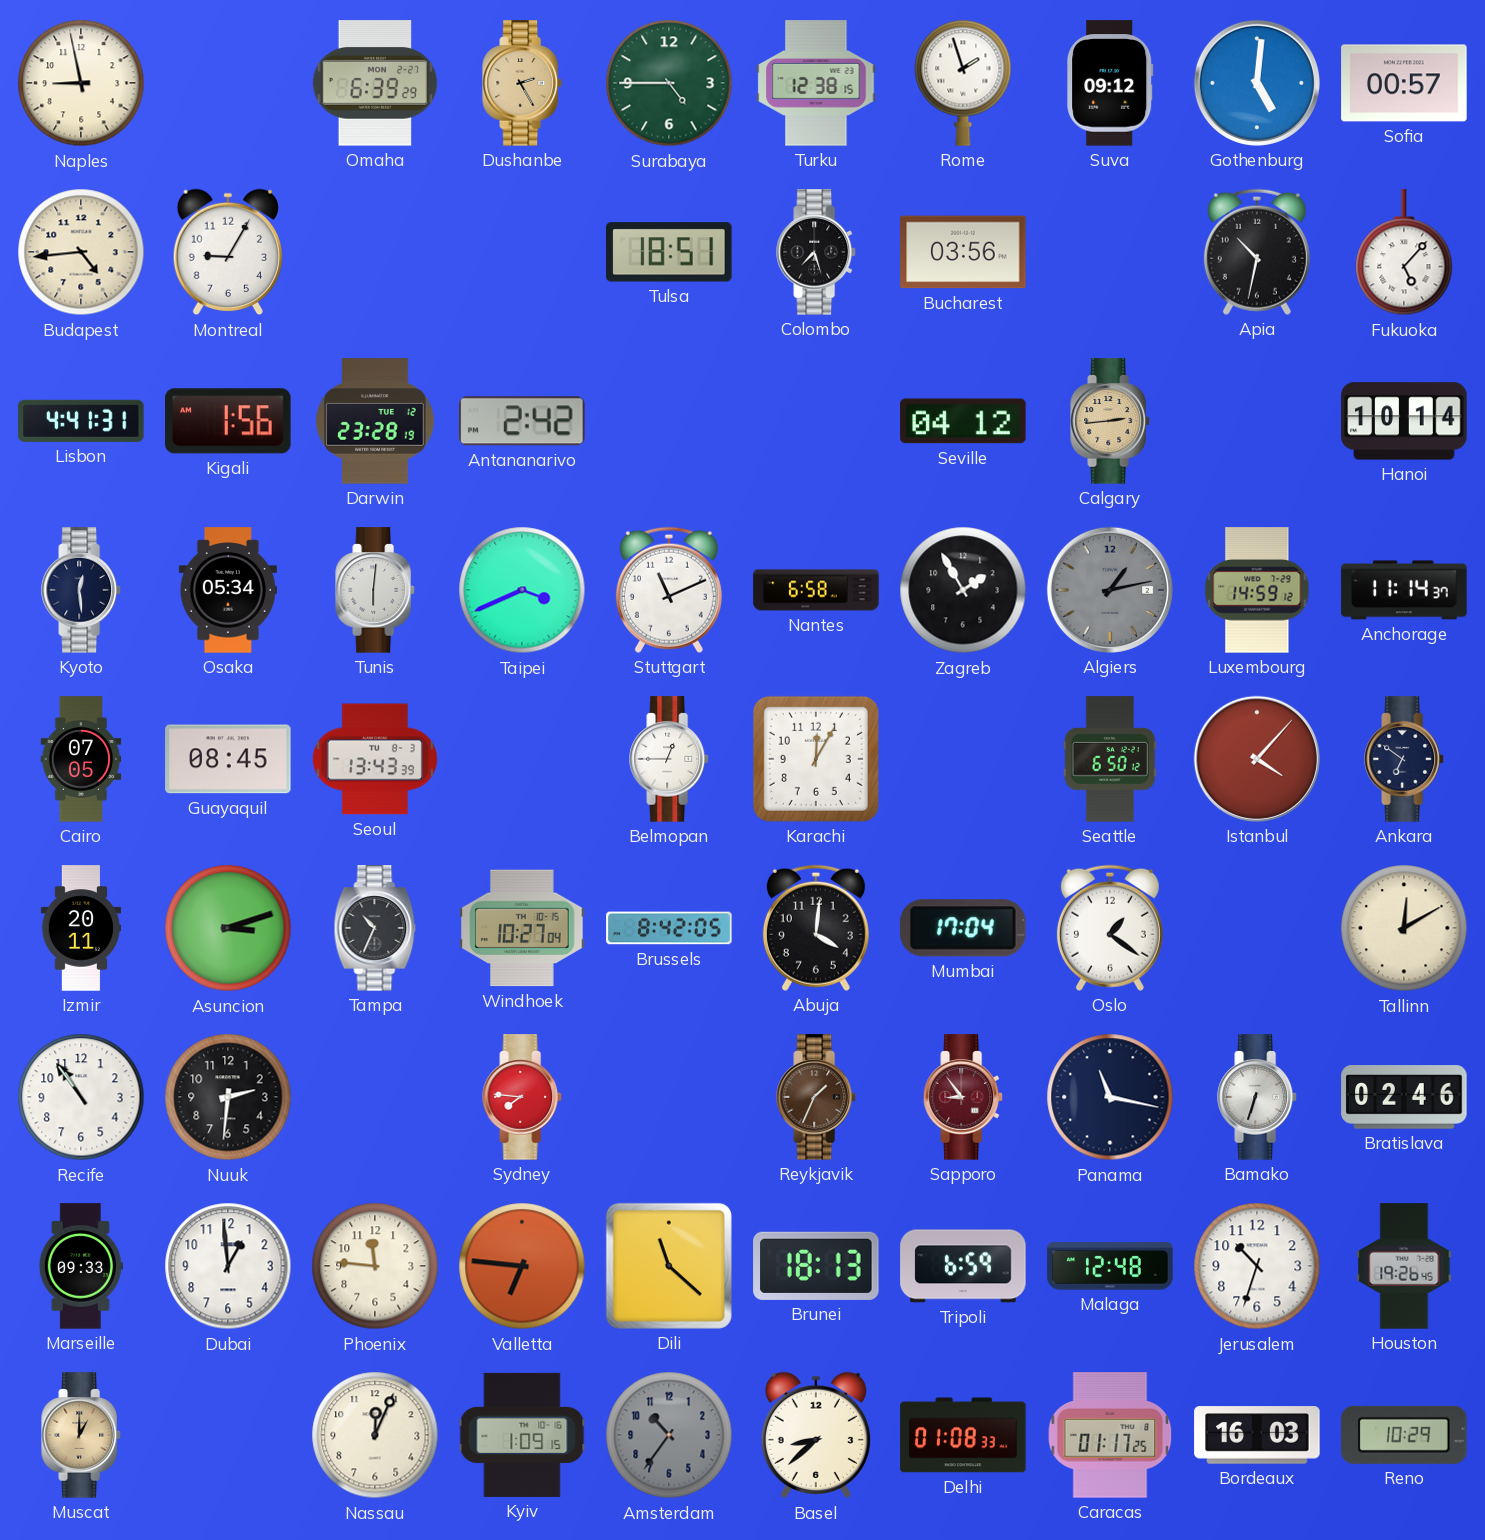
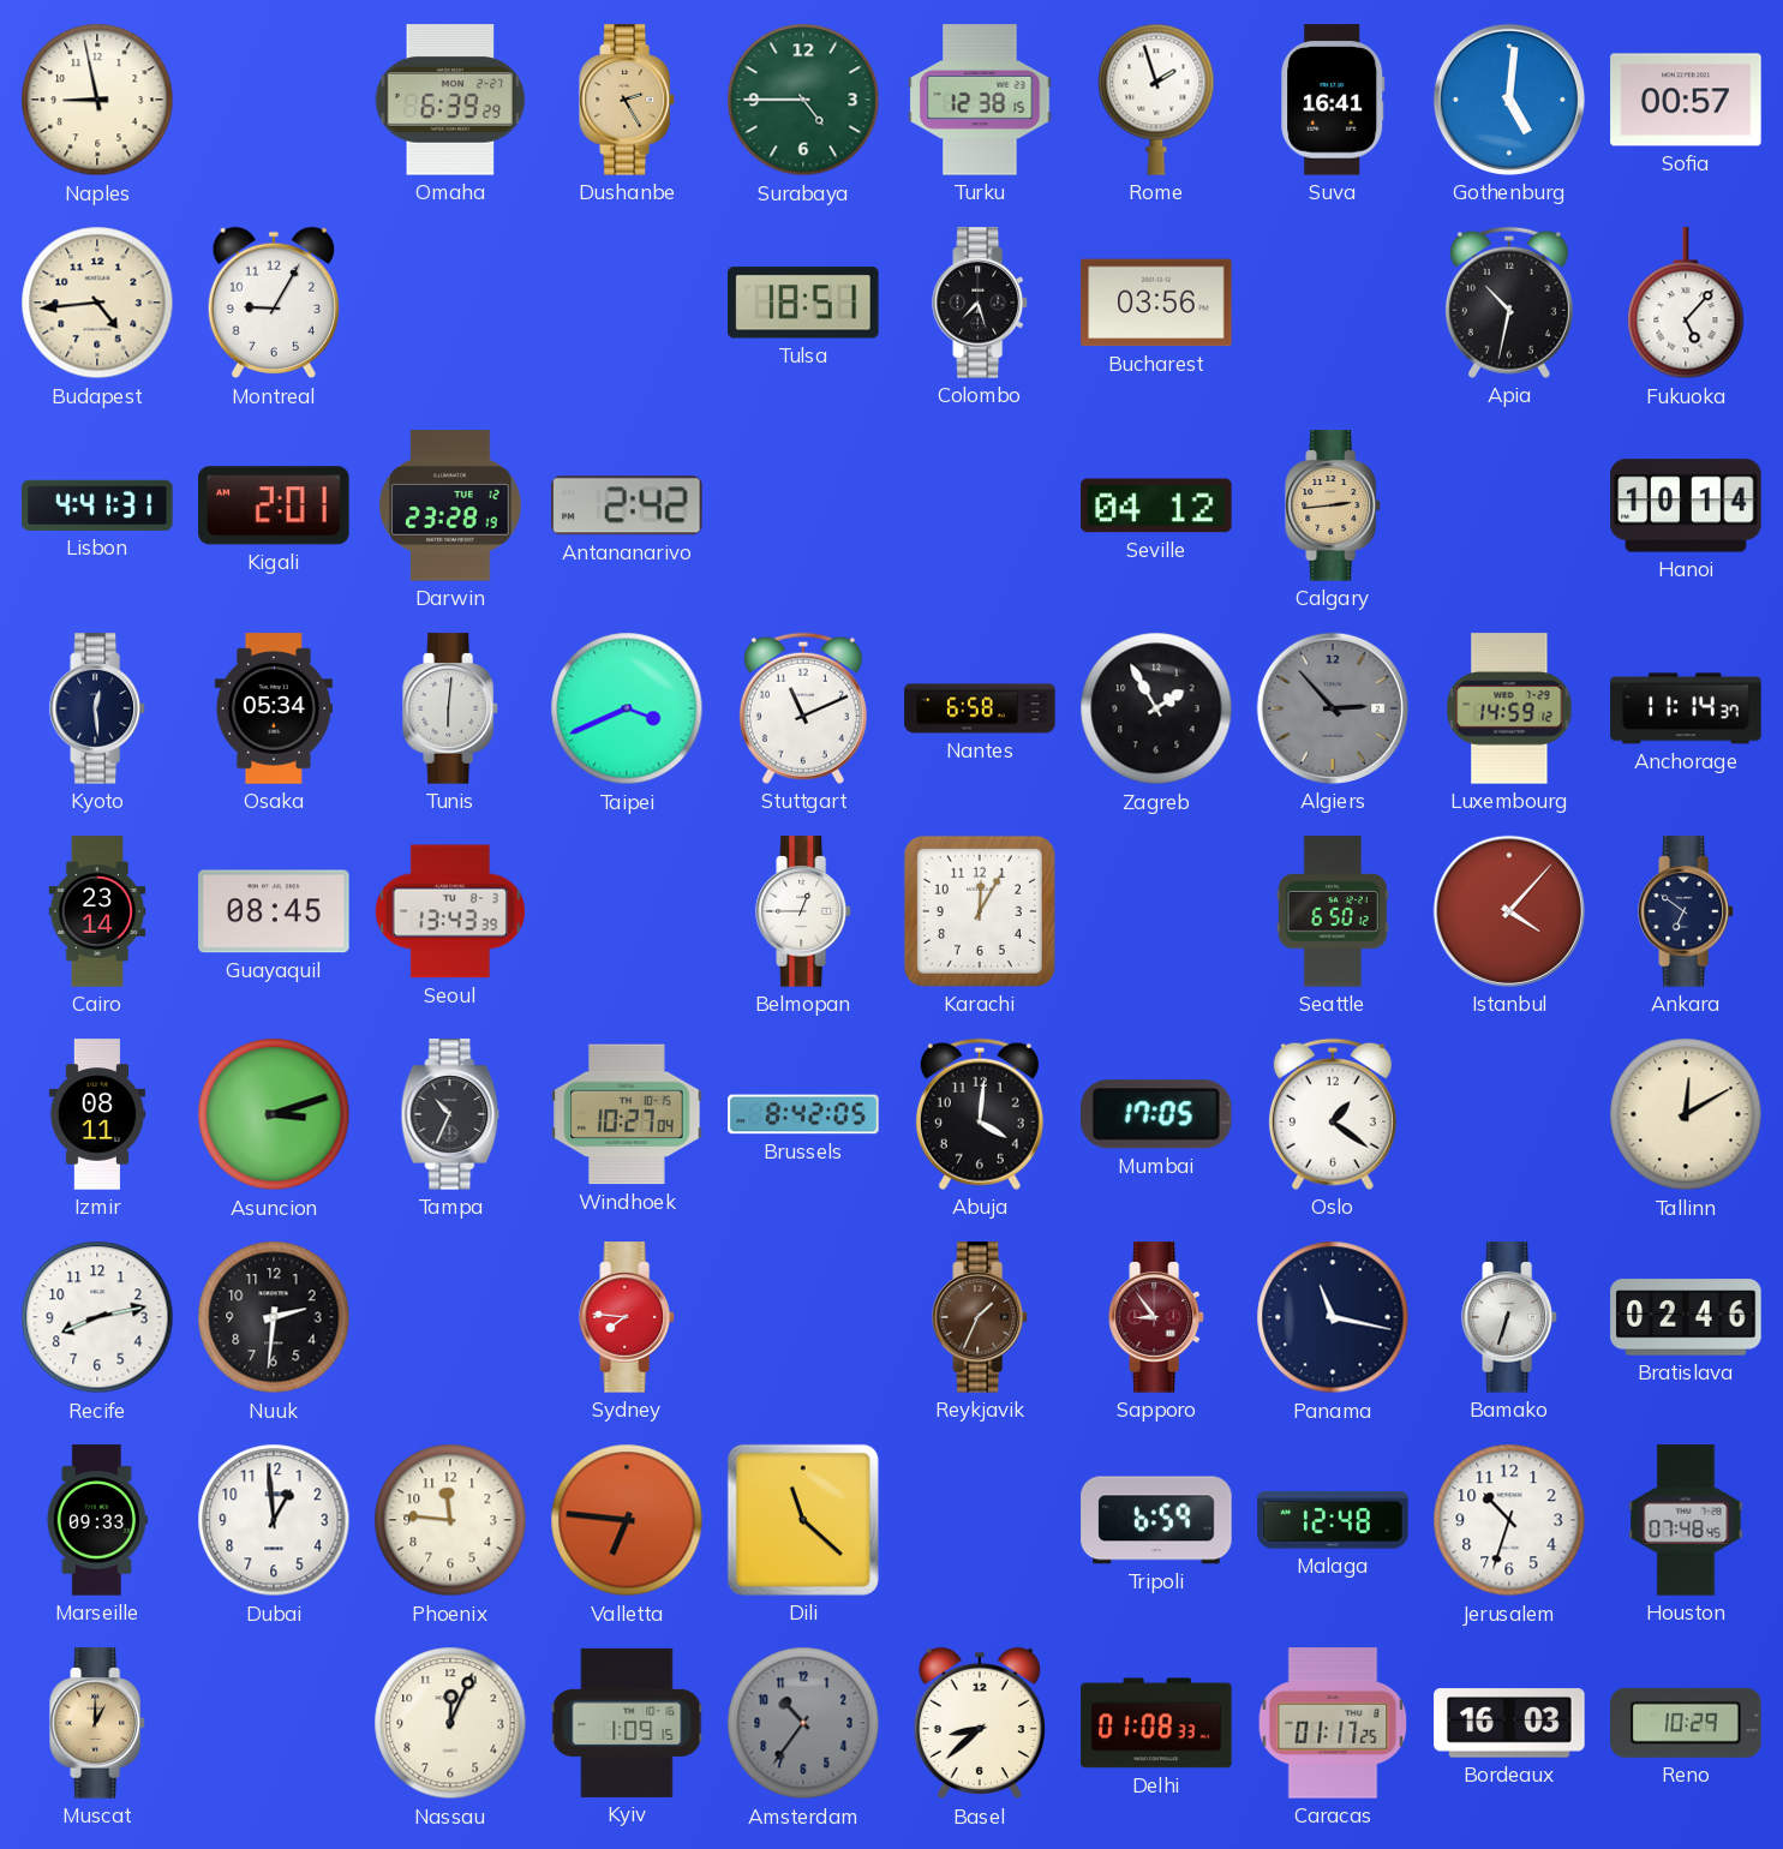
Suva: 09:12 -> 16:41
Kigali: 1:56 -> 2:01
Algiers: 1:13 -> 2:53
Cairo: 07:05 -> 23:14
Izmir: 20:11 -> 08:11
Mumbai: 17:04 -> 17:05
Recife: 10:54 -> 8:13
Brunei: 18:13 -> none
Houston: 19:26 -> 07:48
